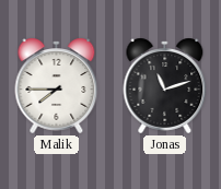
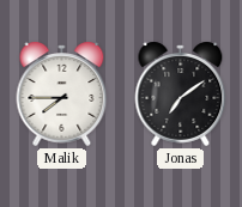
Jonas: 11:12 -> 7:09
